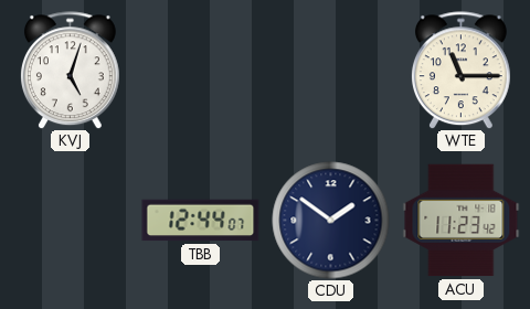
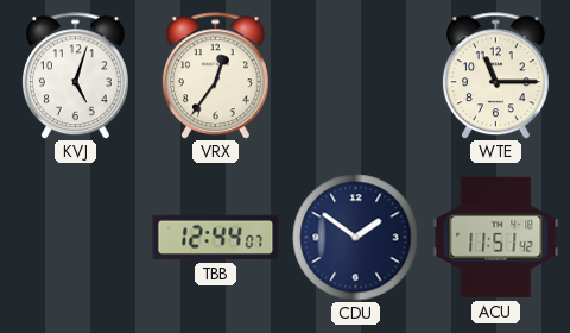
VRX: none -> 12:36
ACU: 11:23 -> 11:51
